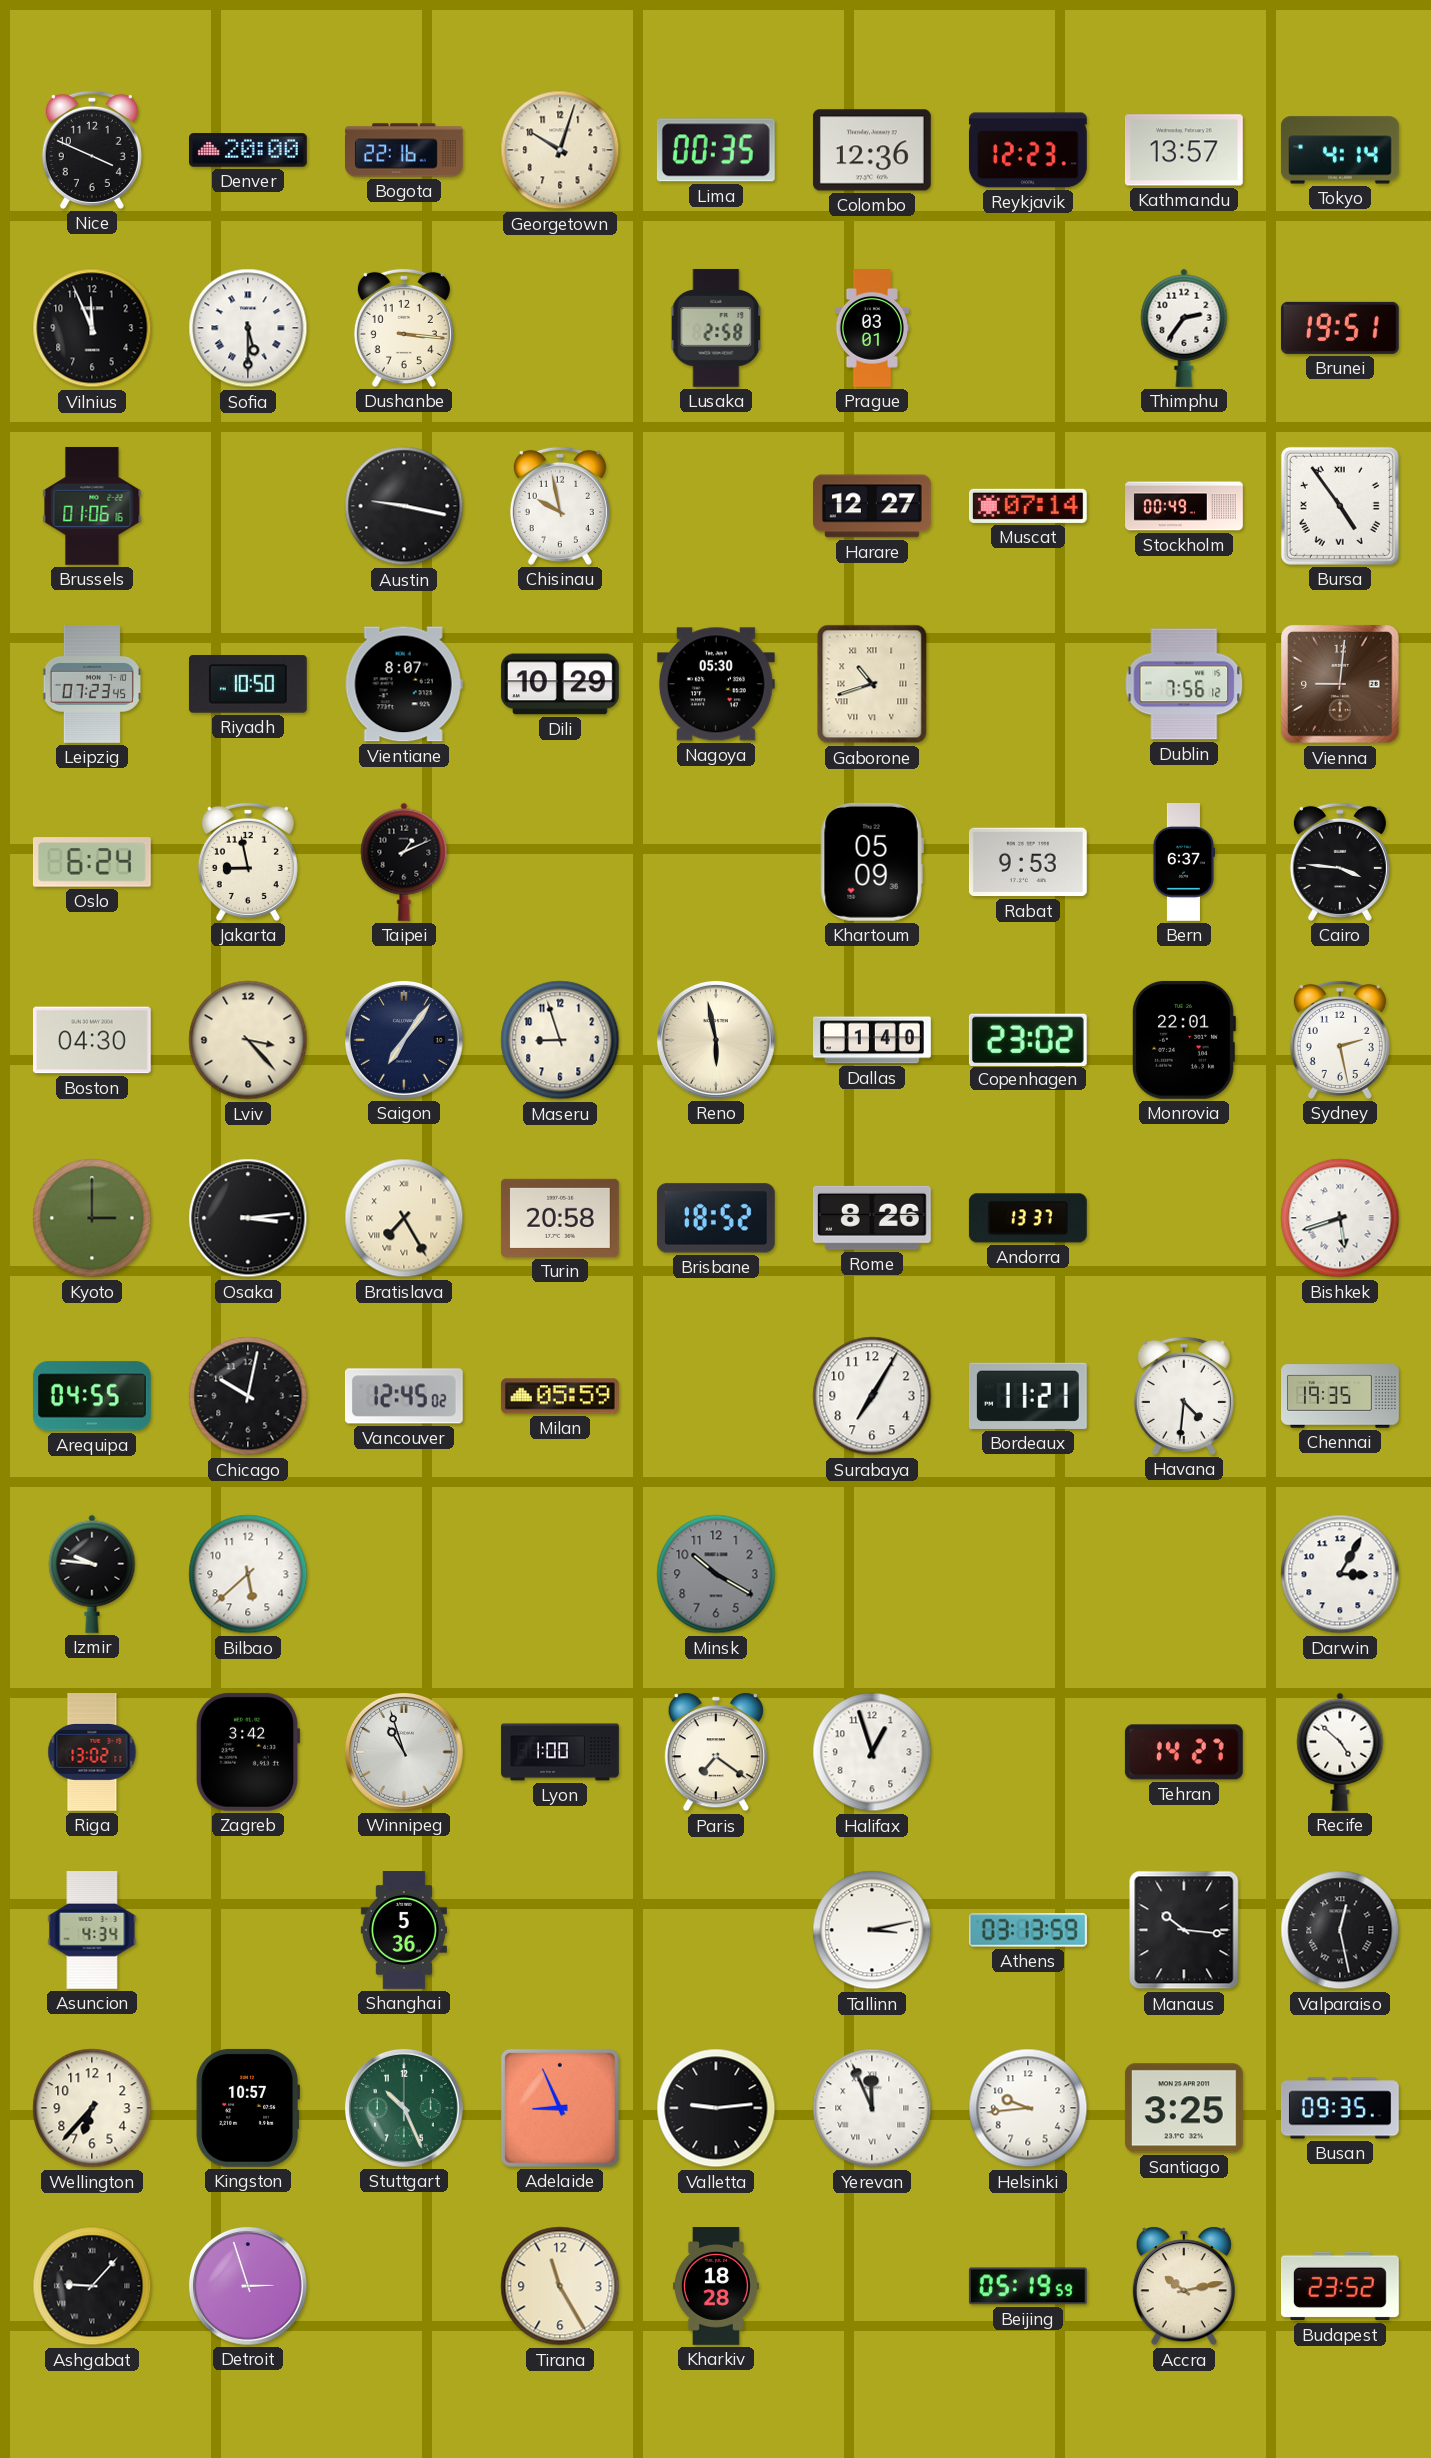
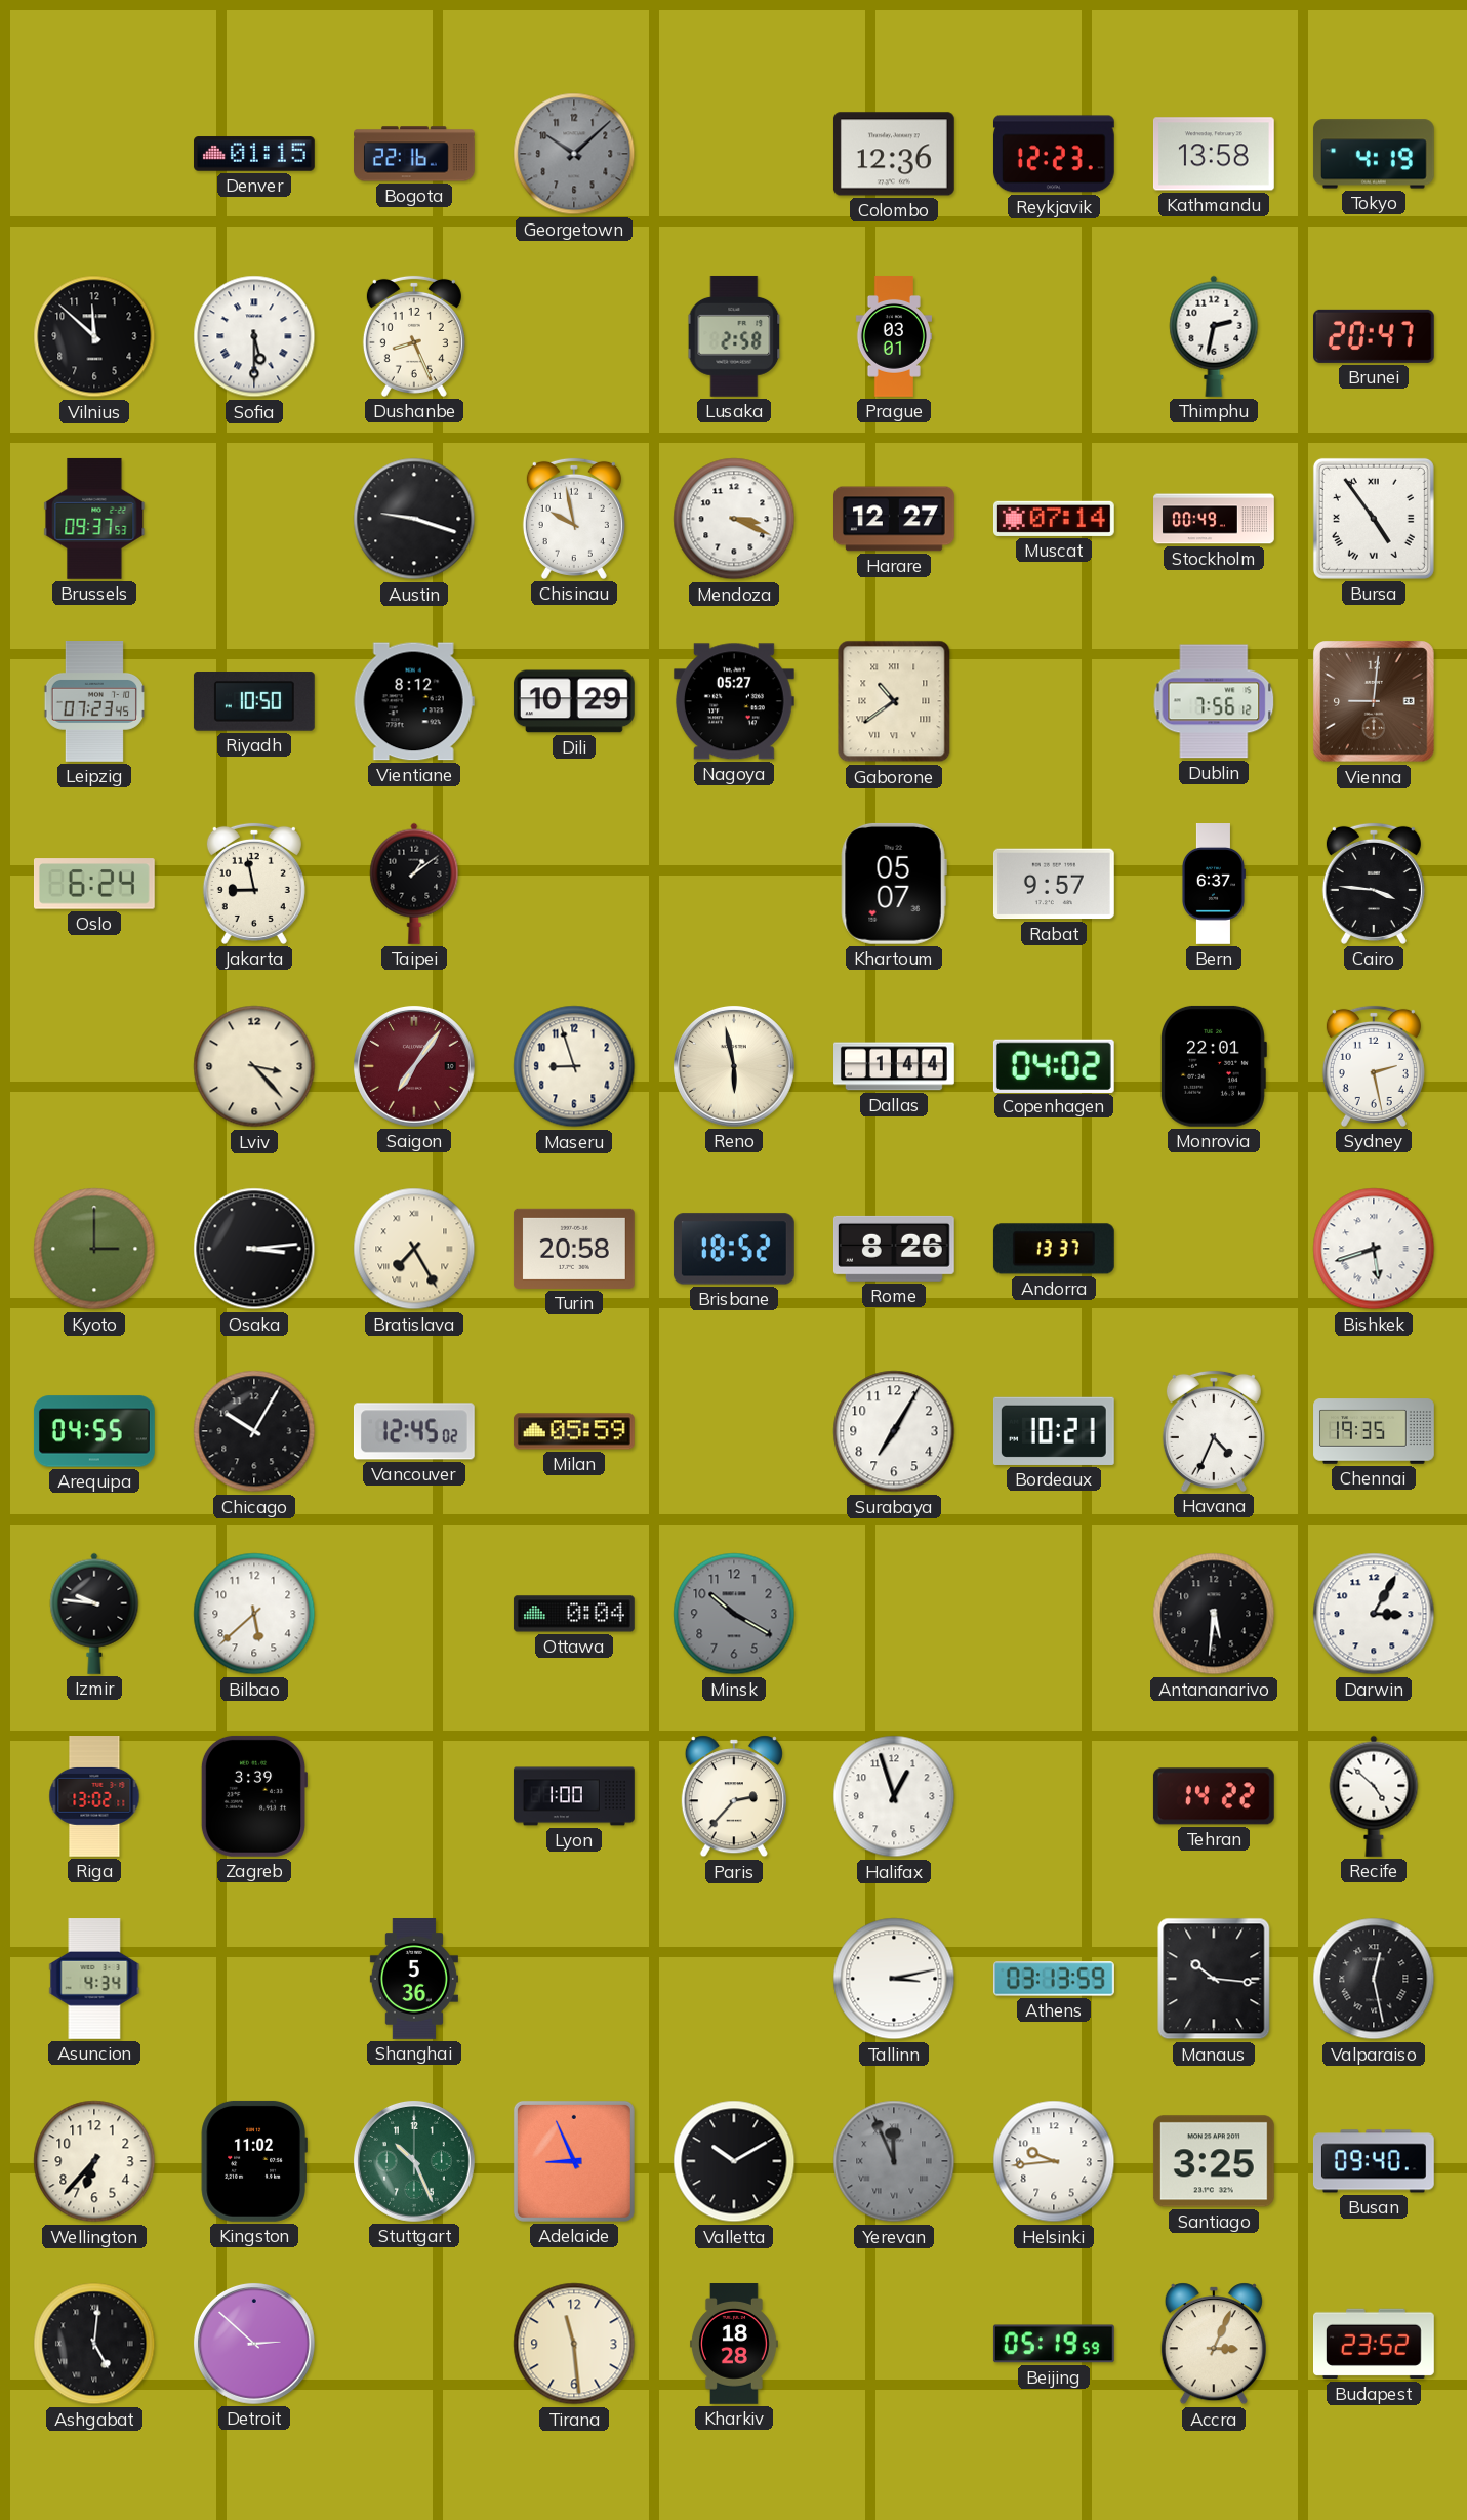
Nice: 3:49 -> none
Denver: 20:00 -> 01:15
Georgetown: 10:03 -> 10:08
Georgetown dial: cream -> grey
Lima: 00:35 -> none
Kathmandu: 13:57 -> 13:58
Tokyo: 4:14 -> 4:19
Vilnius: 11:56 -> 11:52
Dushanbe: 3:16 -> 8:26
Thimphu: 2:36 -> 2:32
Brunei: 19:51 -> 20:47
Brussels: 01:06 -> 09:37
Austin: 9:17 -> 9:18
Mendoza: none -> 3:19
Vientiane: 8:07 -> 8:12
Nagoya: 05:30 -> 05:27
Gaborone: 10:42 -> 10:39
Taipei: 1:11 -> 1:09
Khartoum: 05:09 -> 05:07
Rabat: 9:53 -> 9:57
Boston: 04:30 -> none
Saigon dial: navy -> burgundy
Dallas: 1:40 -> 1:44
Copenhagen: 23:02 -> 04:02
Chicago: 10:02 -> 10:05
Bordeaux: 11:21 -> 10:21
Havana: 4:31 -> 4:34
Ottawa: none -> 0:04
Antananarivo: none -> 5:31
Zagreb: 3:42 -> 3:39
Winnipeg: 10:57 -> none
Paris: 7:21 -> 2:37
Tehran: 14:27 -> 14:22
Kingston: 10:57 -> 11:02
Valletta: 9:14 -> 10:10
Yerevan dial: white -> grey
Busan: 09:35 -> 09:40
Ashgabat: 9:07 -> 5:01
Detroit: 2:57 -> 2:52
Tirana: 11:25 -> 11:29
Accra: 10:13 -> 3:04
